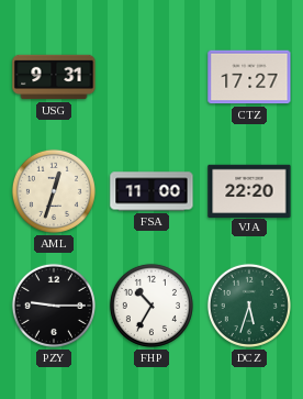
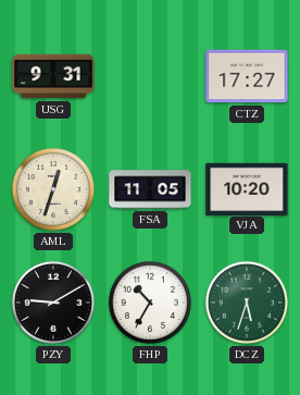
FSA: 11:00 -> 11:05
VJA: 22:20 -> 10:20
PZY: 9:15 -> 9:10
